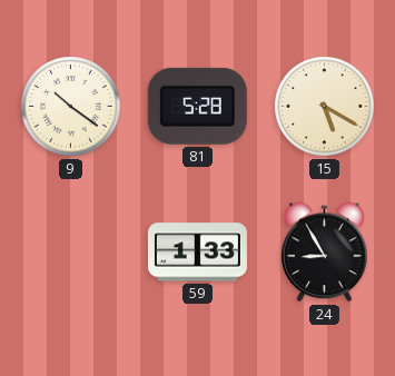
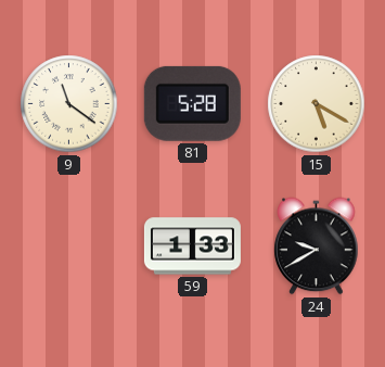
9: 10:21 -> 11:21
24: 8:55 -> 9:40
